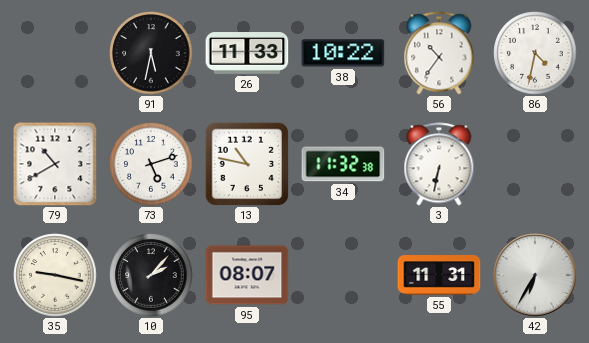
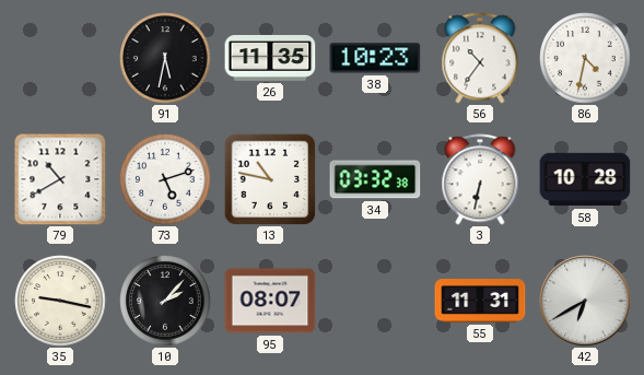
26: 11:33 -> 11:35
38: 10:22 -> 10:23
34: 11:32 -> 03:32
58: none -> 10:28
42: 6:35 -> 6:40
